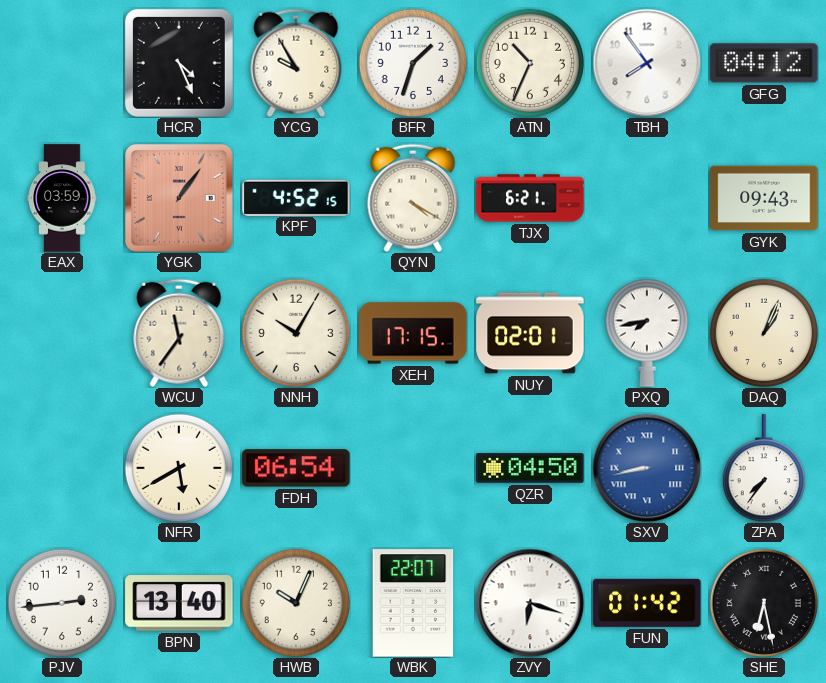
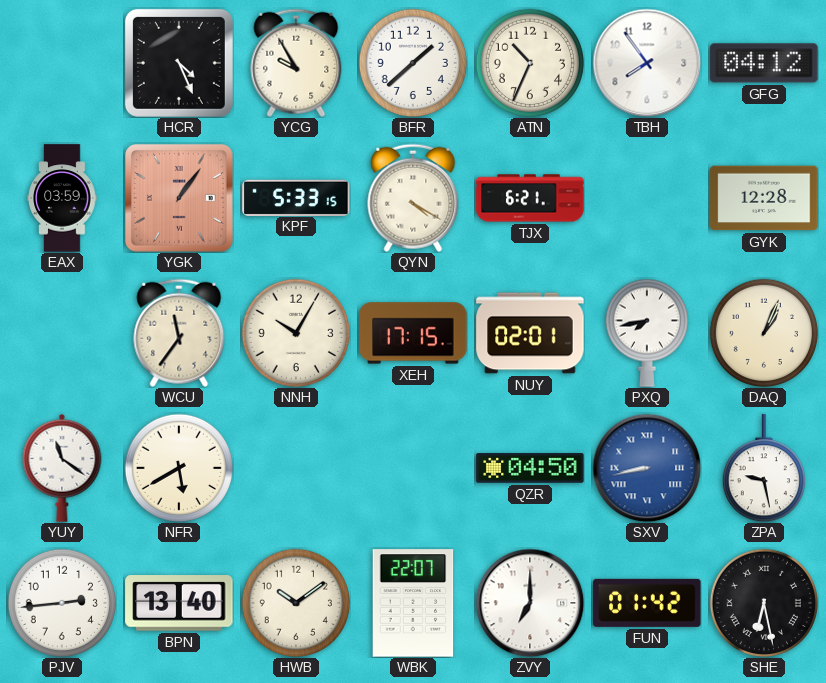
BFR: 1:33 -> 1:38
KPF: 4:52 -> 5:33
GYK: 09:43 -> 12:28
YUY: none -> 11:21
FDH: 06:54 -> none
ZPA: 7:36 -> 9:28
HWB: 10:04 -> 10:09
ZVY: 6:18 -> 7:00
